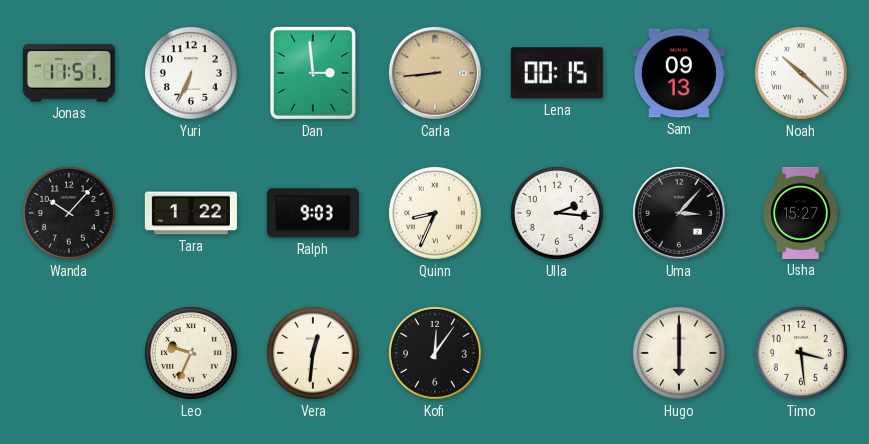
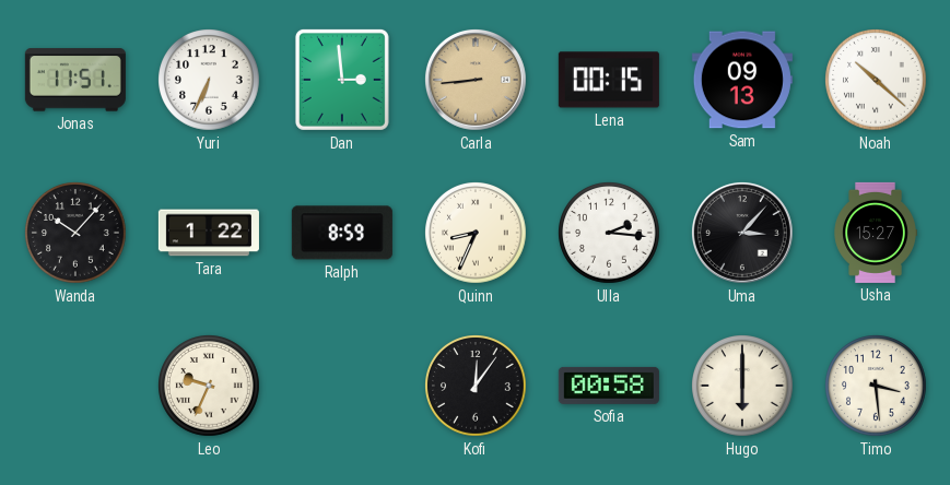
Ralph: 9:03 -> 8:59
Vera: 12:31 -> none
Sofia: none -> 00:58
